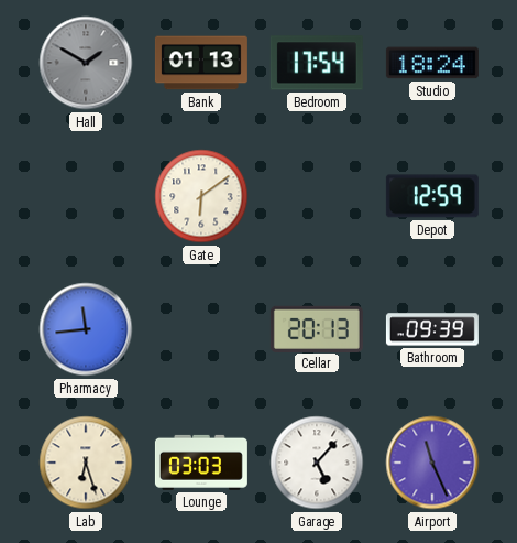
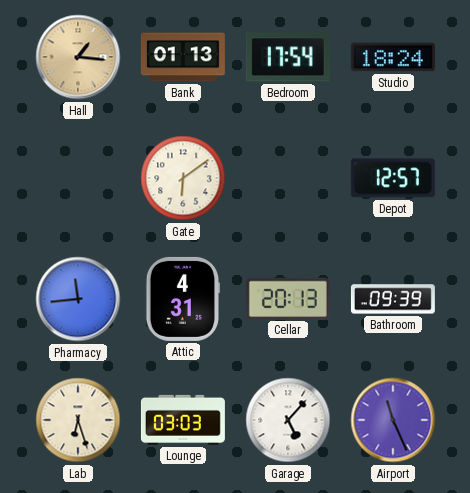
Hall: 1:50 -> 1:16
Hall dial: grey -> champagne
Depot: 12:59 -> 12:57
Attic: none -> 4:31
